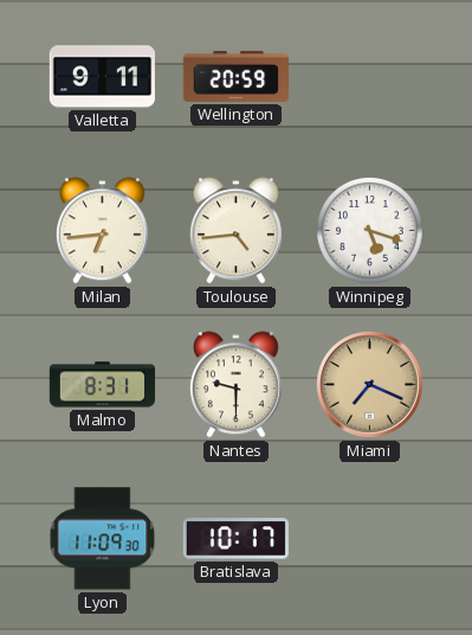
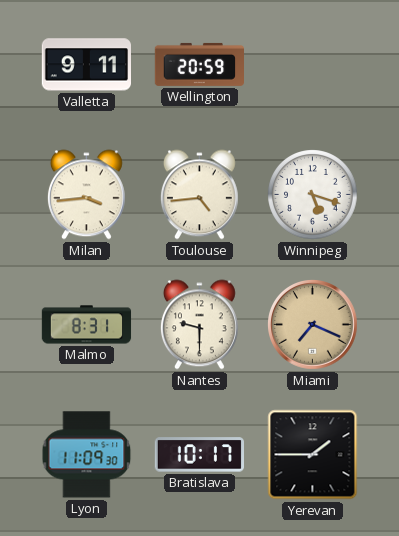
Milan: 6:44 -> 3:44
Yerevan: none -> 1:45
